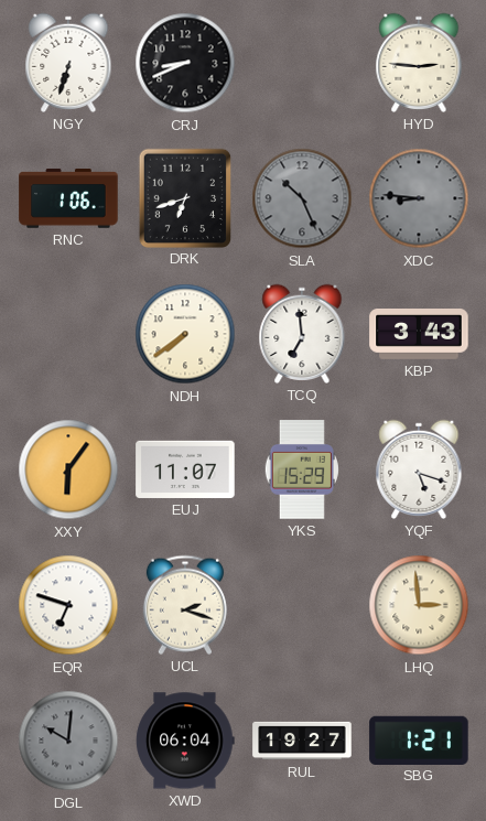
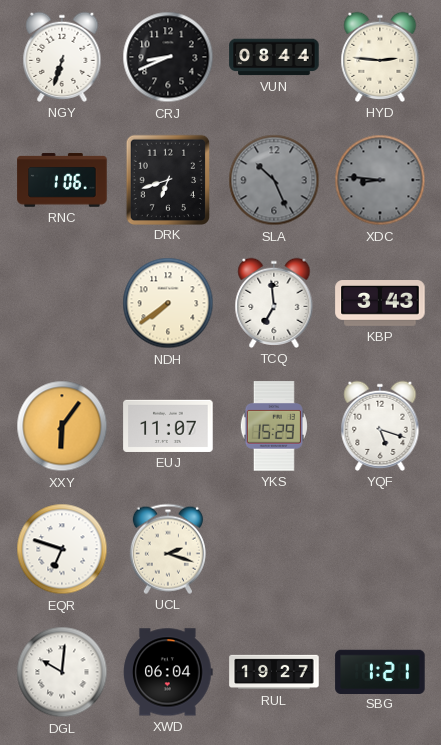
VUN: none -> 08:44
LHQ: 2:59 -> none
DGL dial: grey -> white
